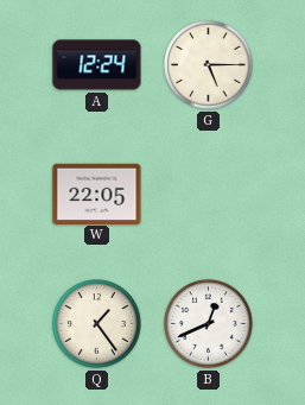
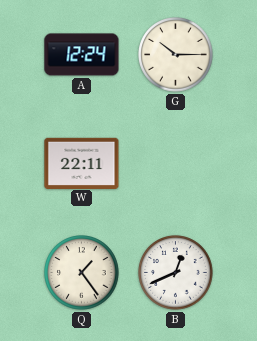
G: 5:15 -> 10:15
W: 22:05 -> 22:11
